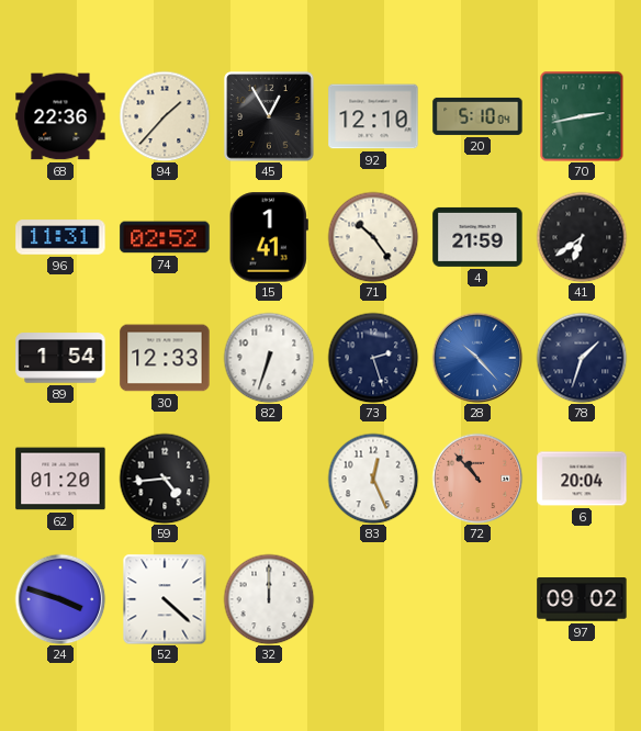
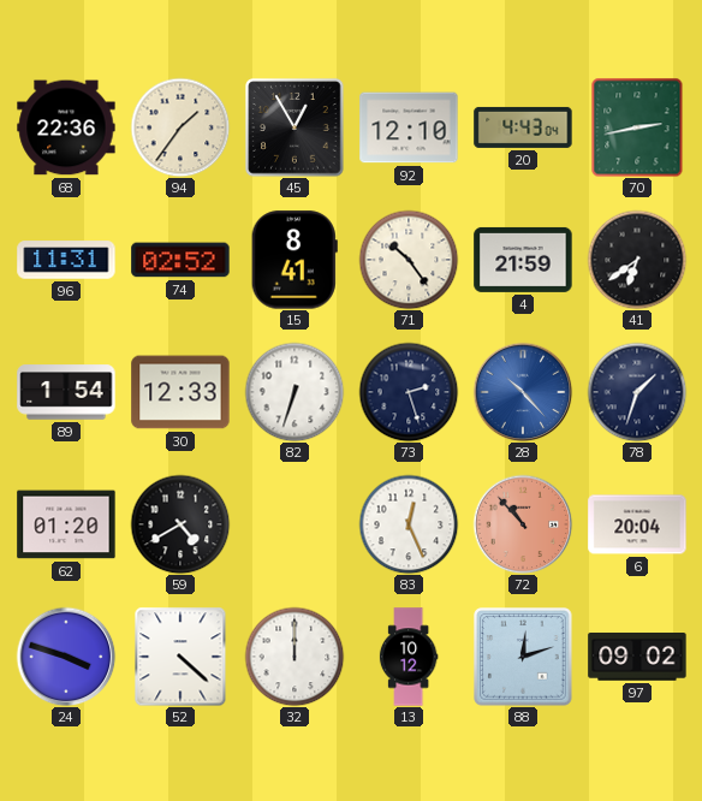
94: 1:37 -> 1:36
20: 5:10 -> 4:43
15: 1:41 -> 8:41
59: 4:44 -> 4:40
13: none -> 10:12
88: none -> 12:12
